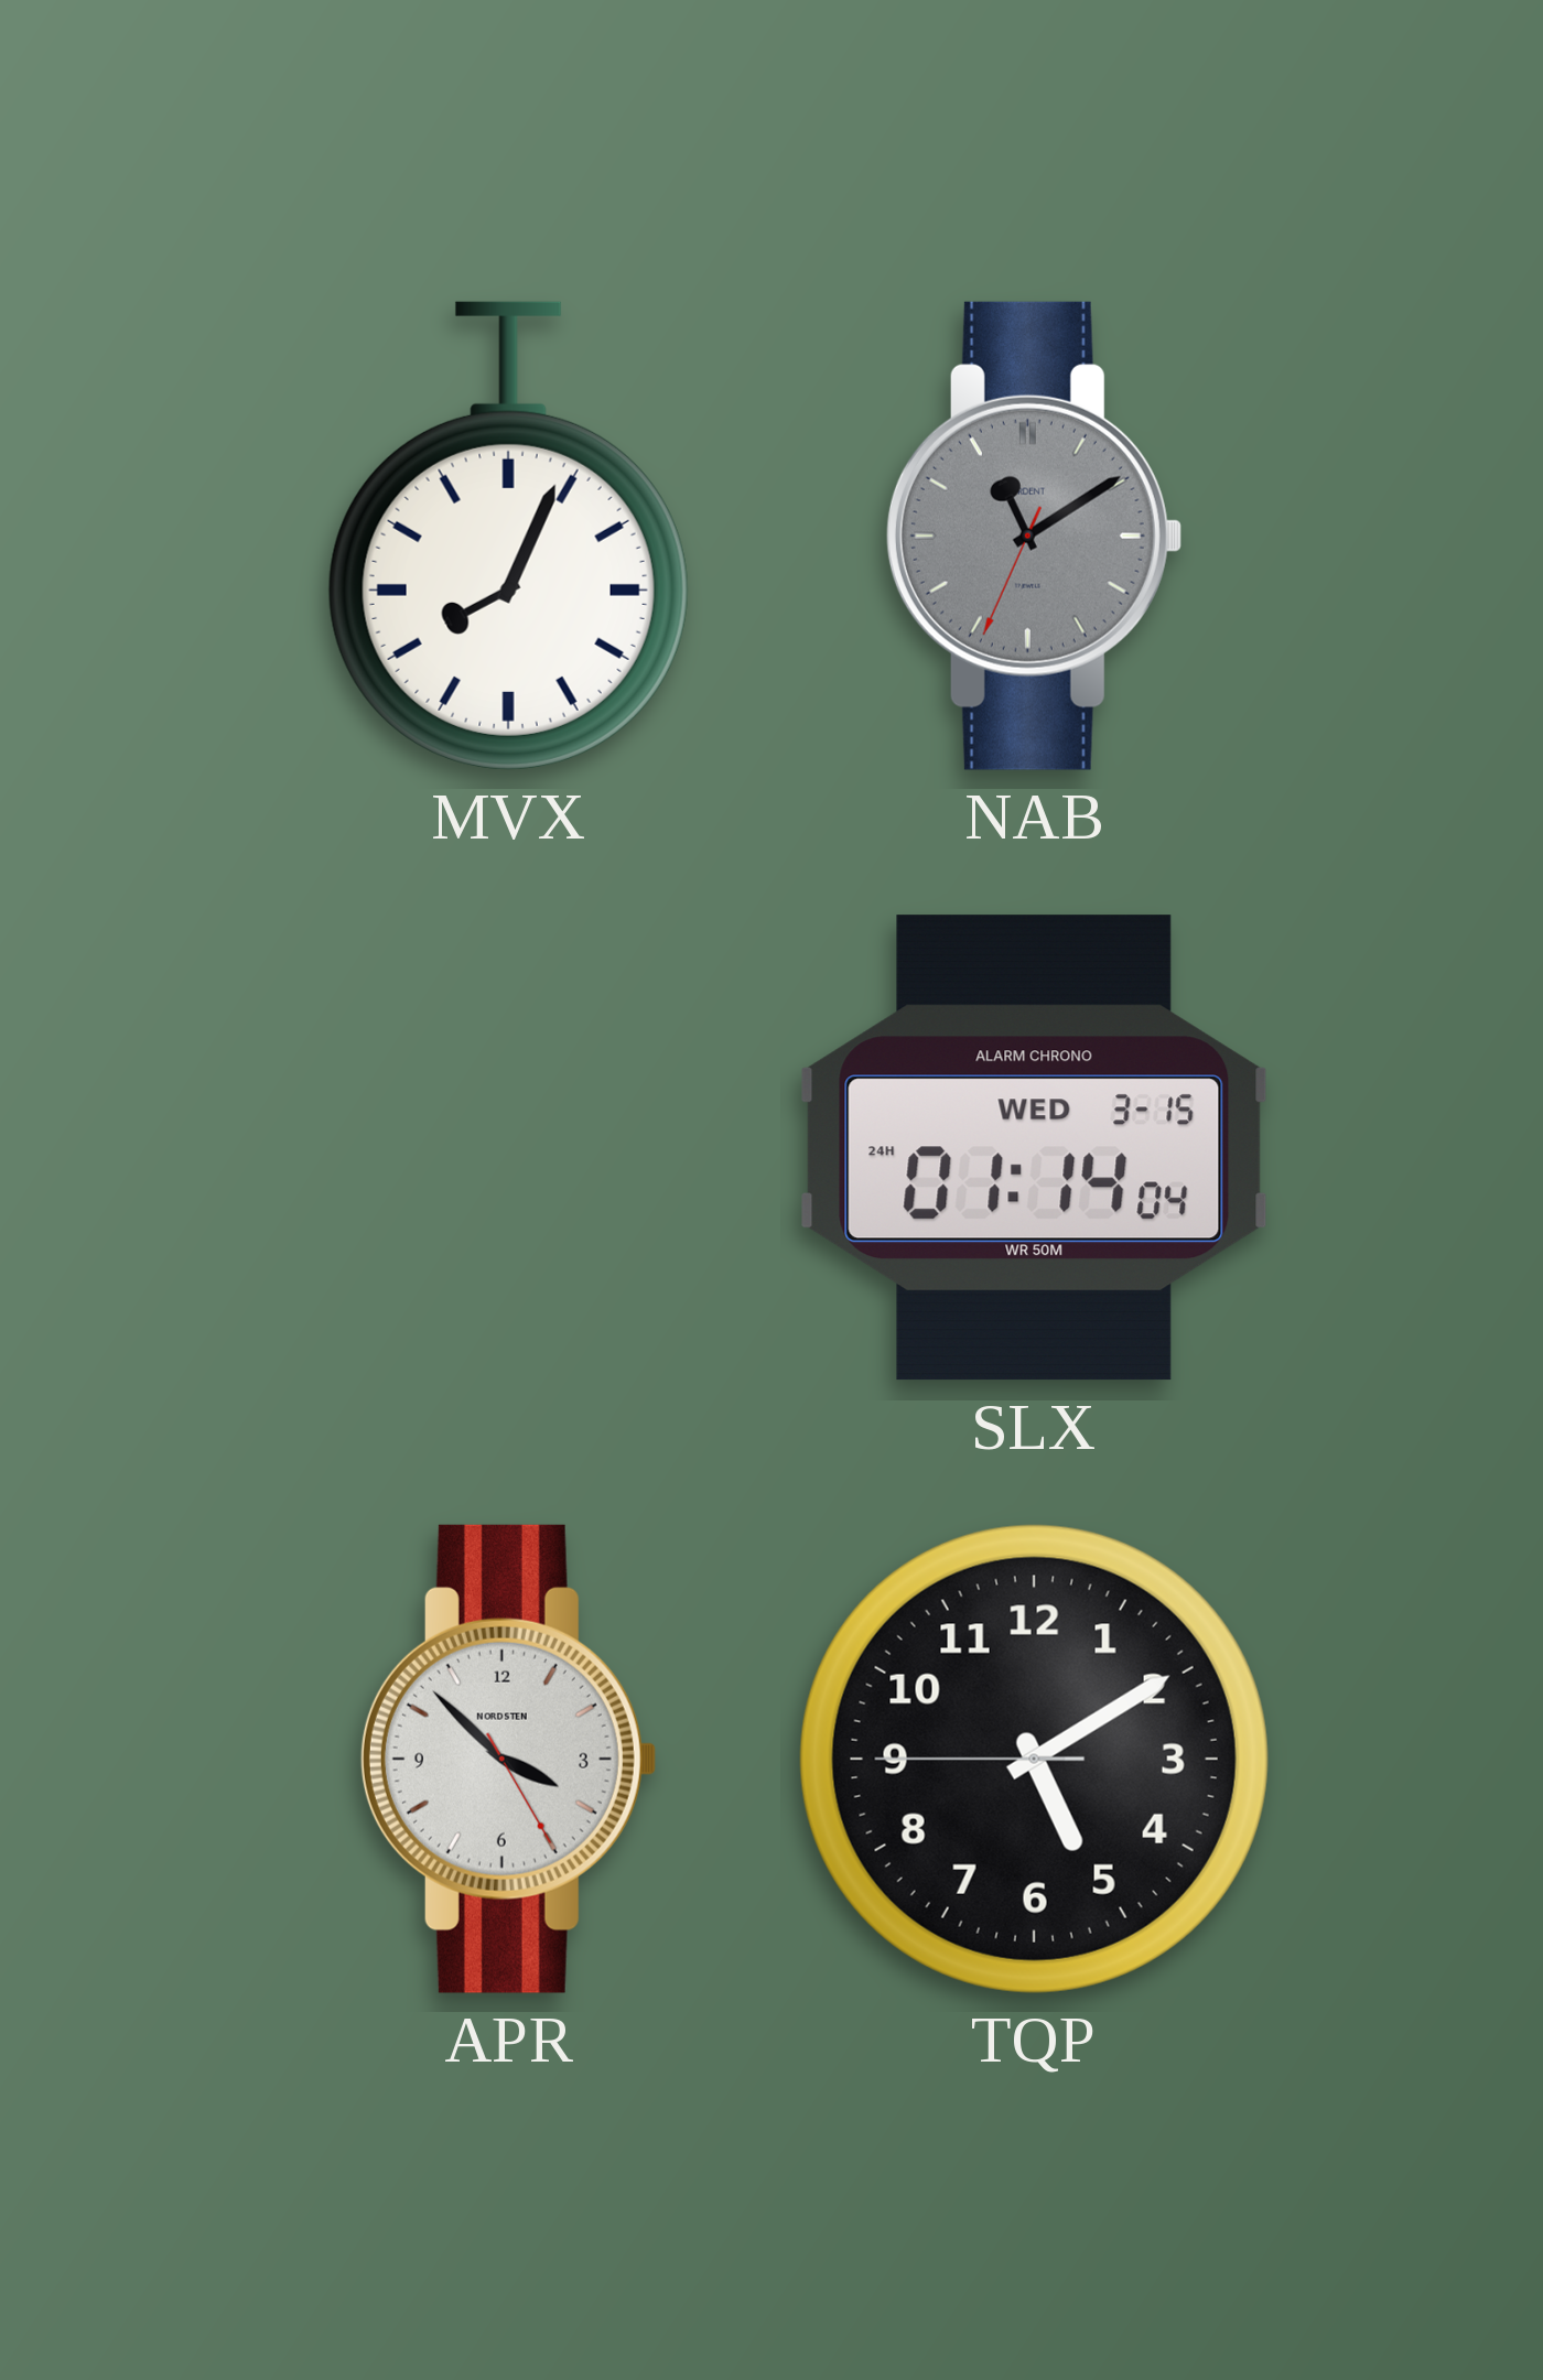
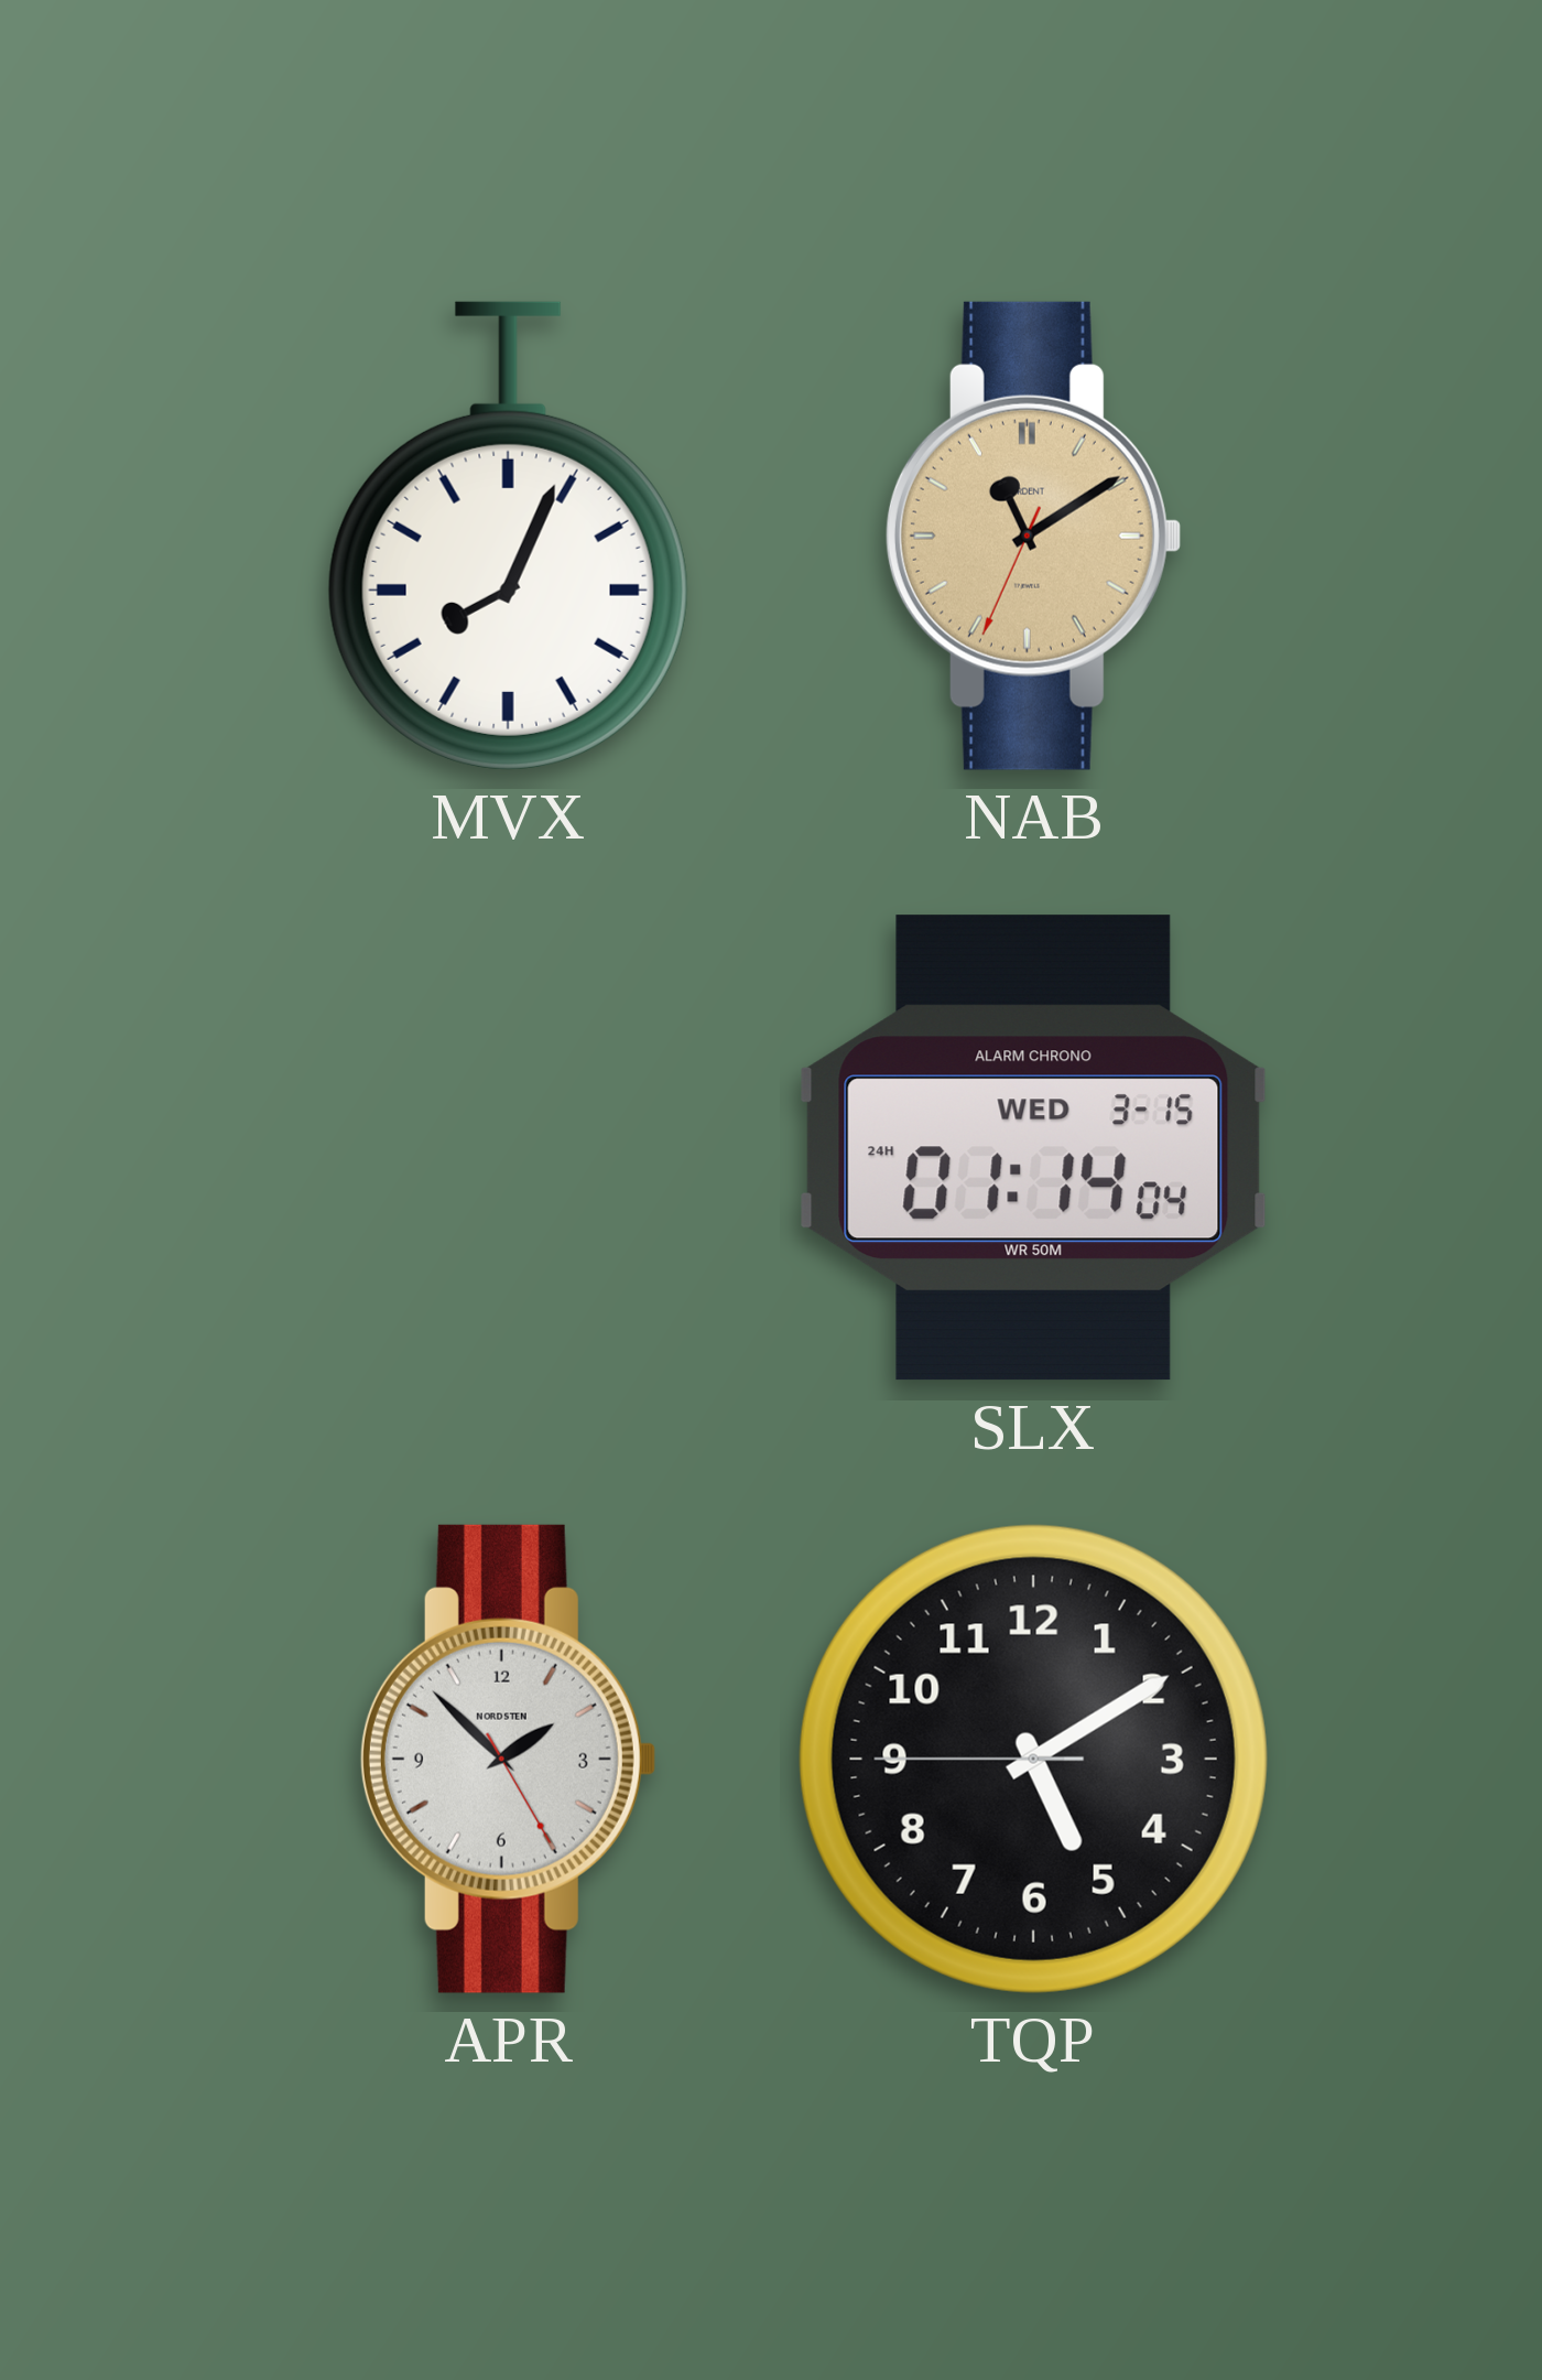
NAB dial: grey -> champagne
APR: 3:52 -> 1:52
